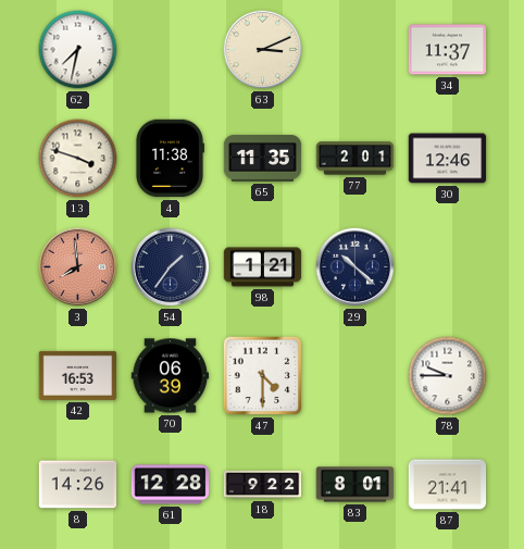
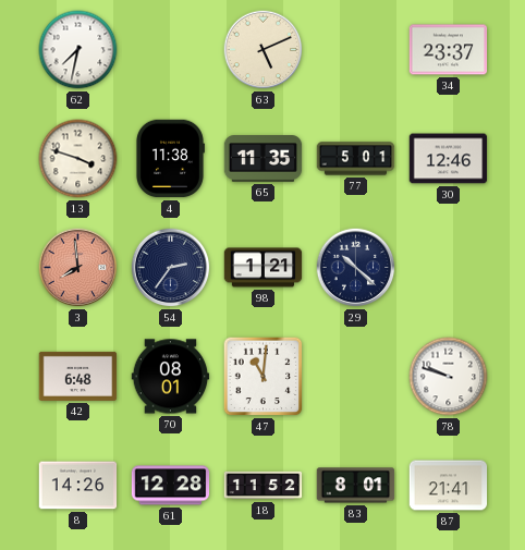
63: 3:11 -> 5:11
34: 11:37 -> 23:37
77: 2:01 -> 5:01
54: 1:36 -> 2:36
42: 16:53 -> 6:48
70: 06:39 -> 08:01
47: 4:30 -> 11:01
78: 9:45 -> 9:48
18: 9:22 -> 11:52
